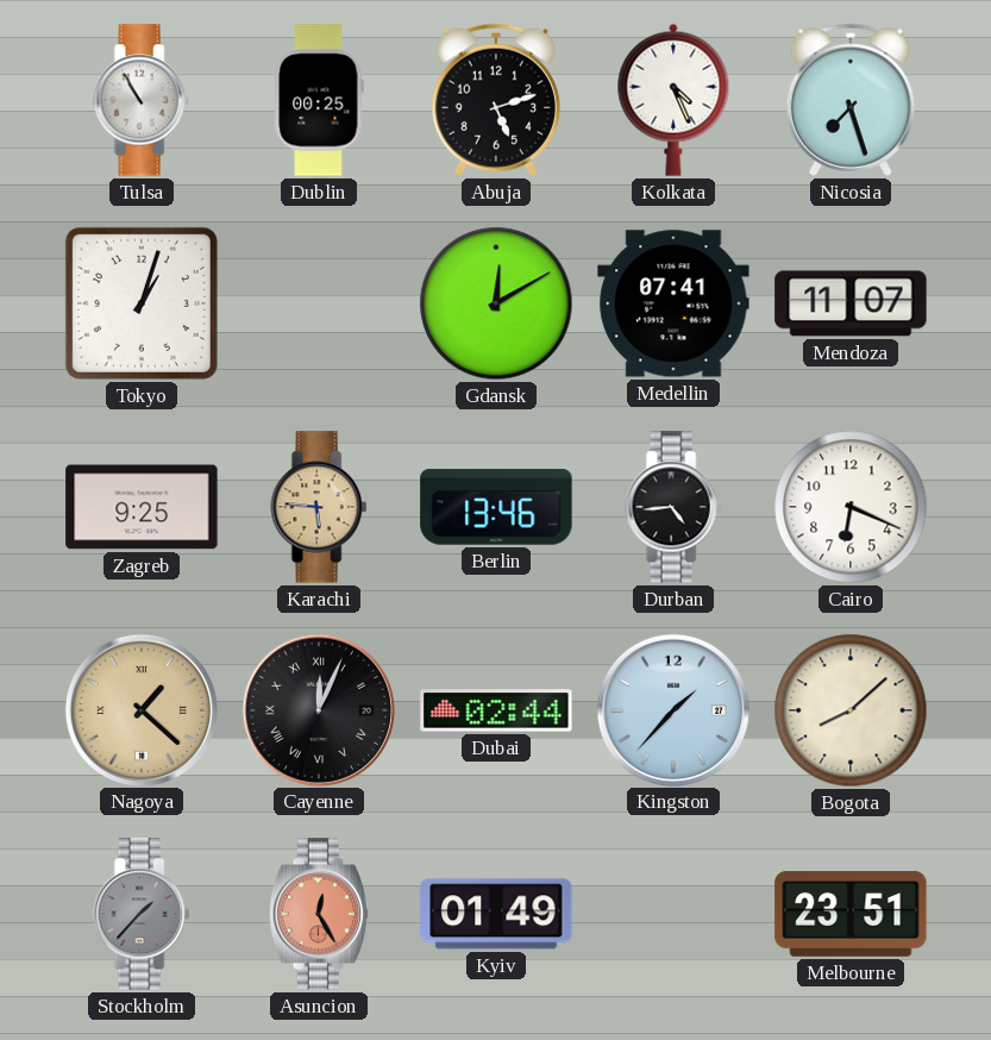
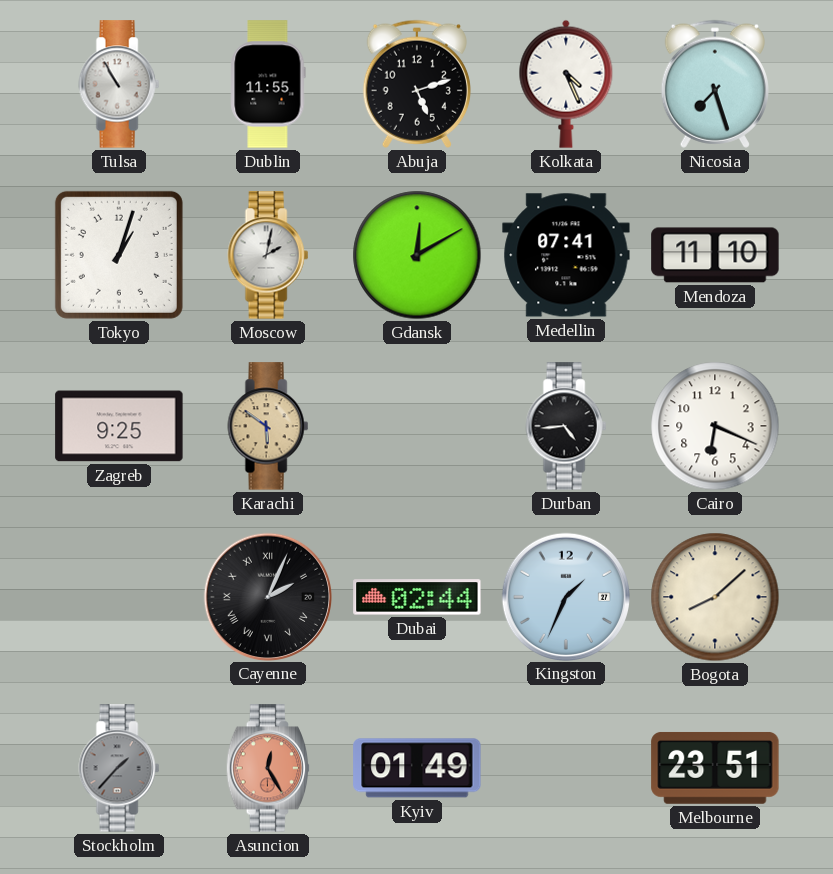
Dublin: 00:25 -> 11:55
Moscow: none -> 2:02
Mendoza: 11:07 -> 11:10
Karachi: 5:46 -> 5:51
Berlin: 13:46 -> none
Nagoya: 1:22 -> none
Cayenne: 12:04 -> 2:04
Kingston: 1:37 -> 1:34
